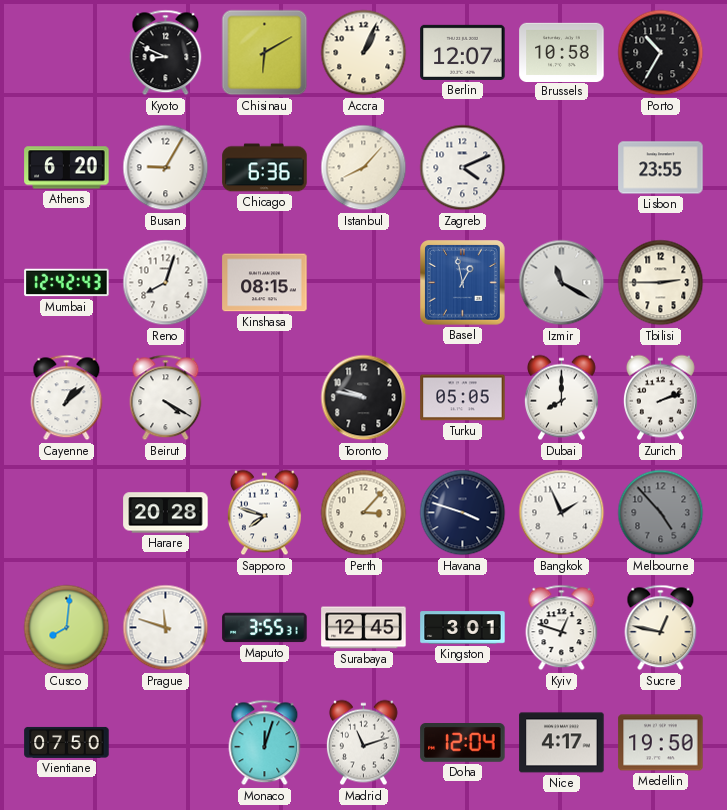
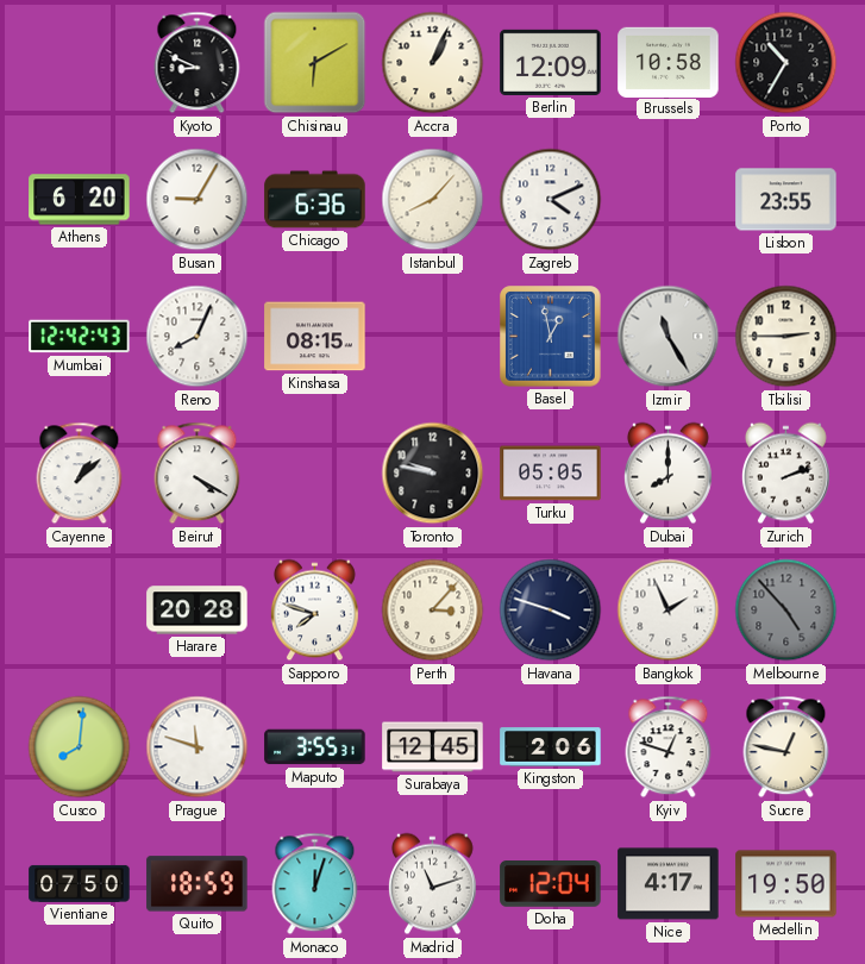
Berlin: 12:07 -> 12:09
Reno: 8:03 -> 8:04
Izmir: 11:20 -> 11:25
Kingston: 3:01 -> 2:06
Quito: none -> 18:59
